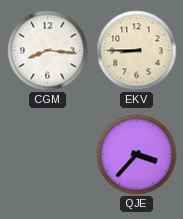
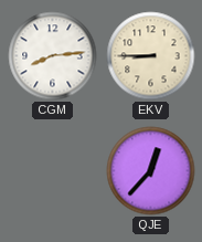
CGM: 8:16 -> 8:14
QJE: 3:37 -> 12:37
